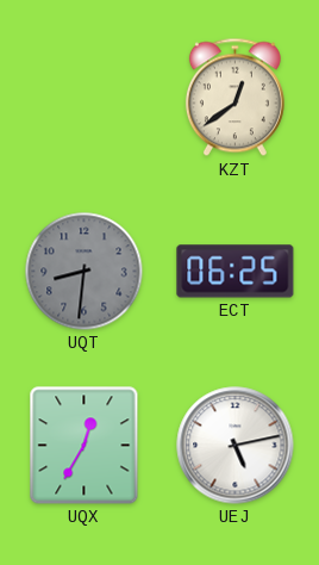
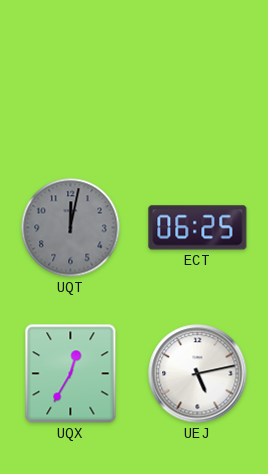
KZT: 12:39 -> none
UQT: 8:31 -> 12:02
